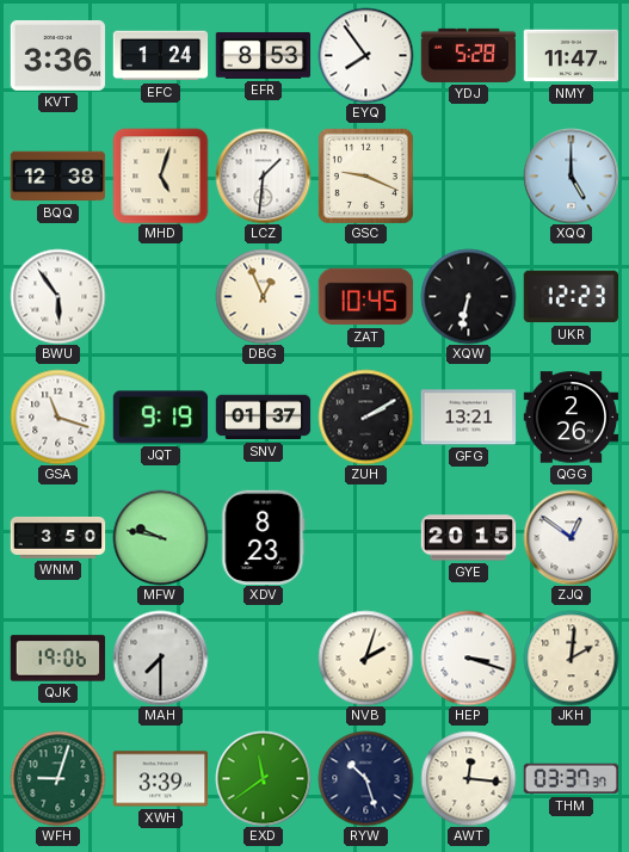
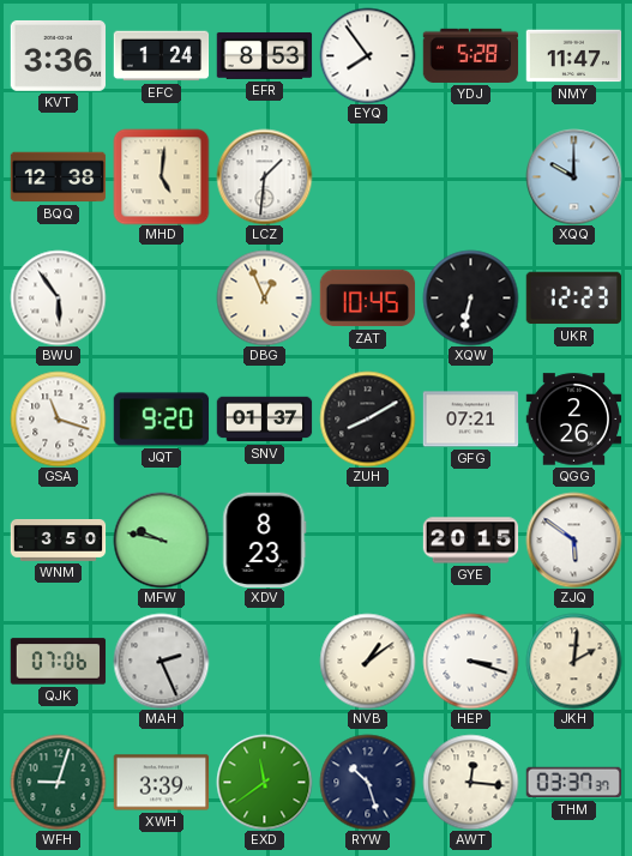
MHD: 5:03 -> 5:01
GSC: 9:19 -> none
XQQ: 5:00 -> 10:00
JQT: 9:19 -> 9:20
ZUH: 2:10 -> 8:10
GFG: 13:21 -> 07:21
ZJQ: 12:51 -> 5:51
QJK: 19:06 -> 07:06
MAH: 7:30 -> 2:26
NVB: 2:03 -> 1:09
